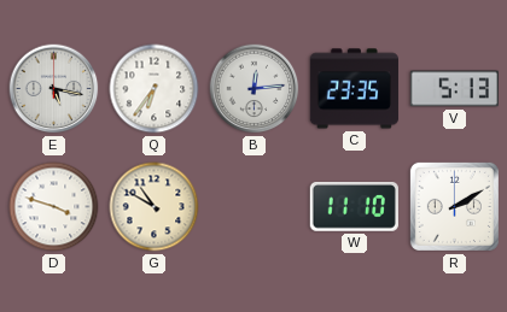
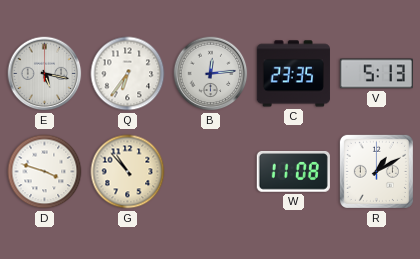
G: 10:50 -> 10:53
W: 11:10 -> 11:08
R: 2:10 -> 1:10
